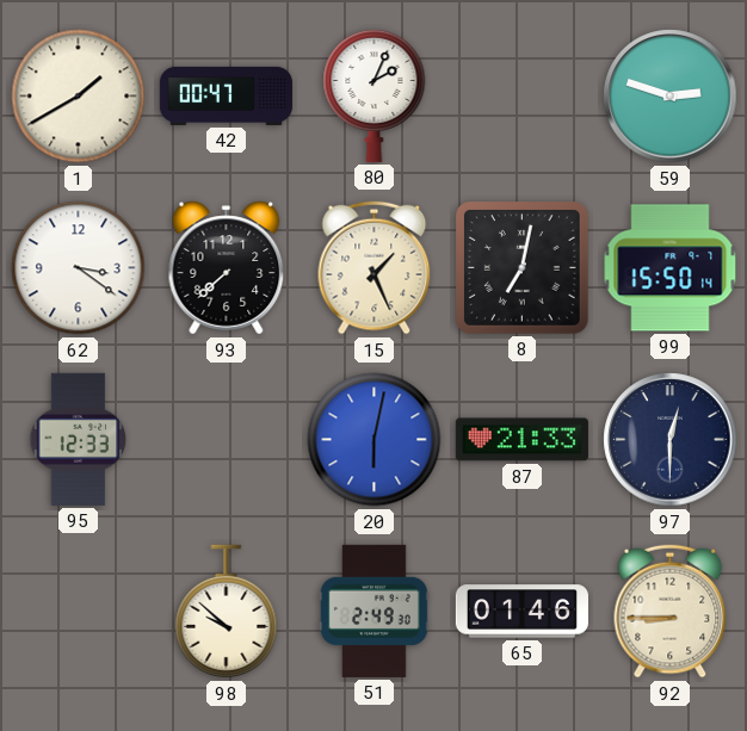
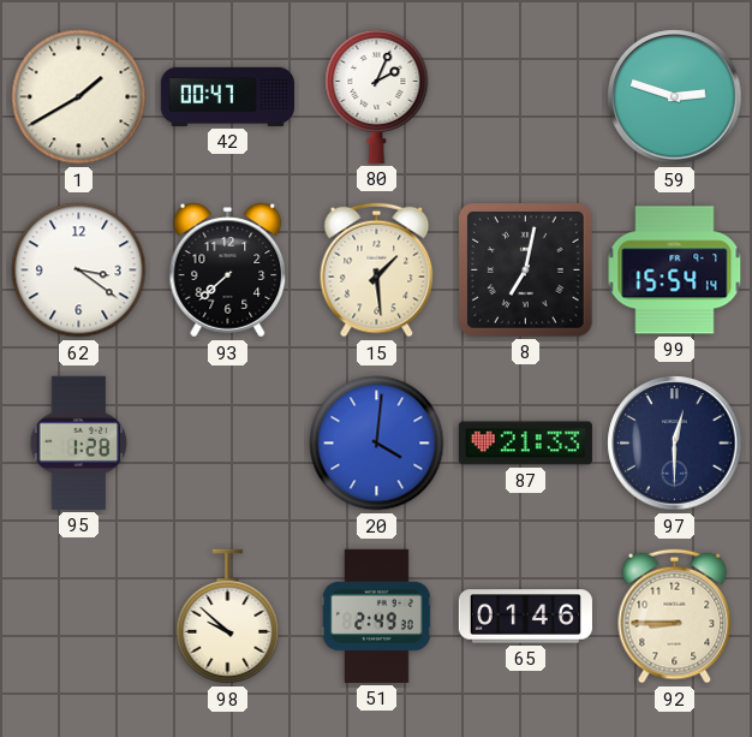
15: 1:26 -> 1:29
99: 15:50 -> 15:54
95: 12:33 -> 1:28
20: 6:02 -> 4:01
